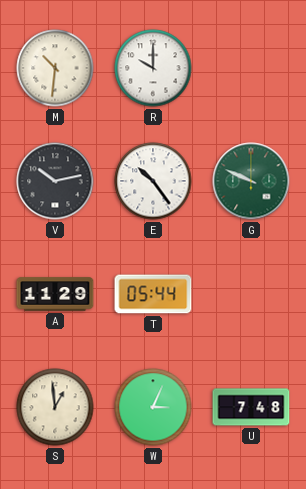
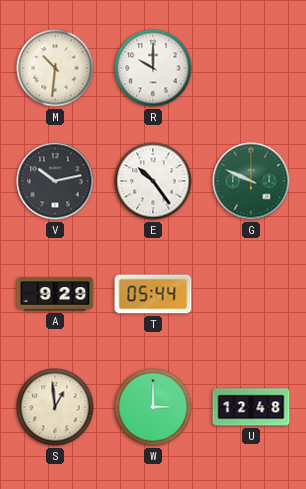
A: 11:29 -> 9:29
W: 3:04 -> 3:00
U: 7:48 -> 12:48
